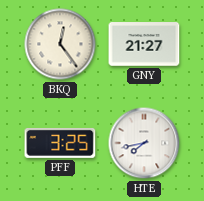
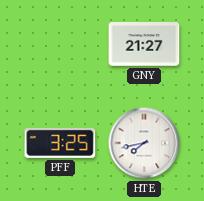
BKQ: 12:24 -> none
